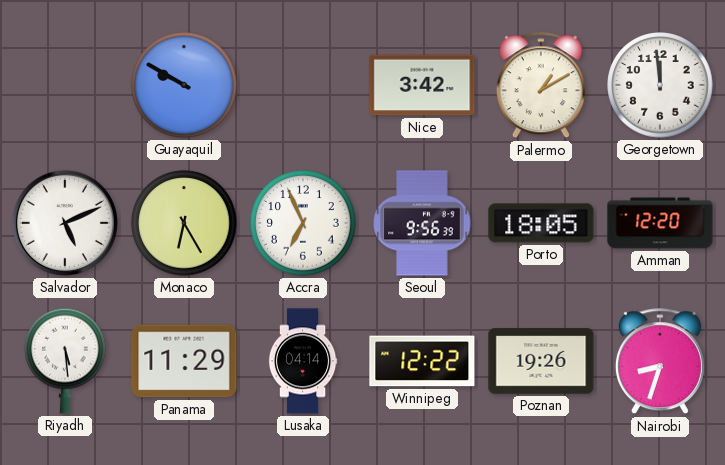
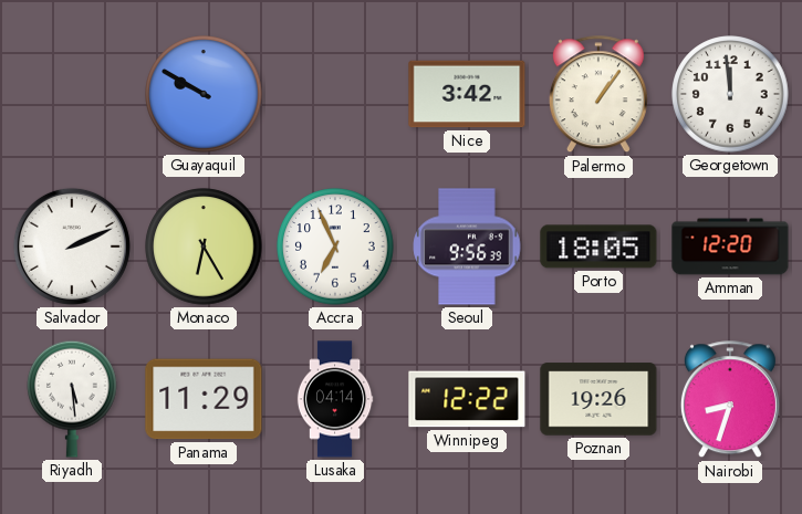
Palermo: 1:10 -> 1:06
Salvador: 5:11 -> 2:11
